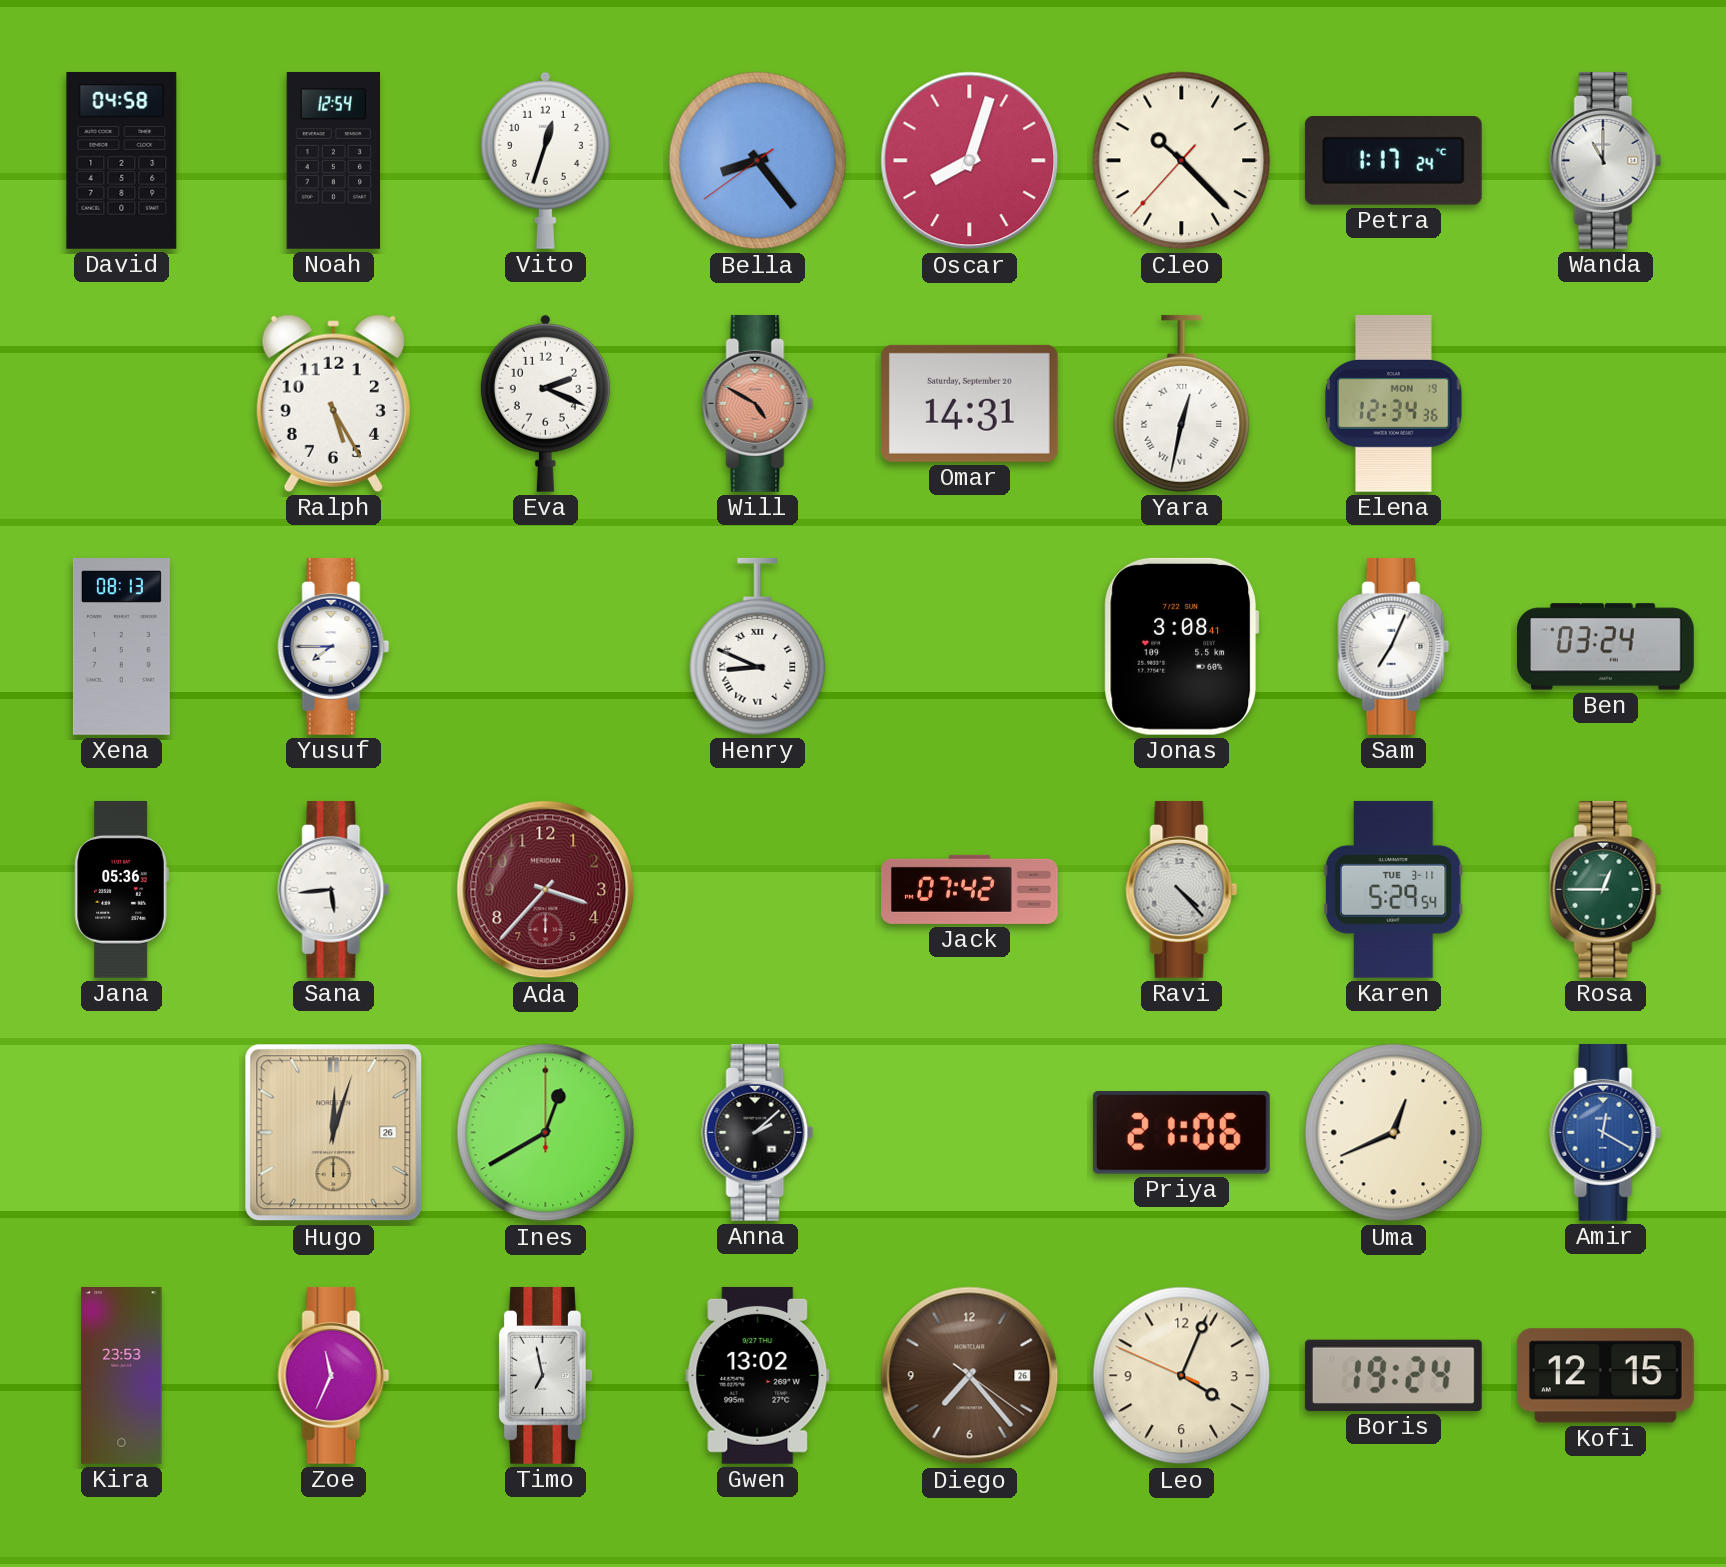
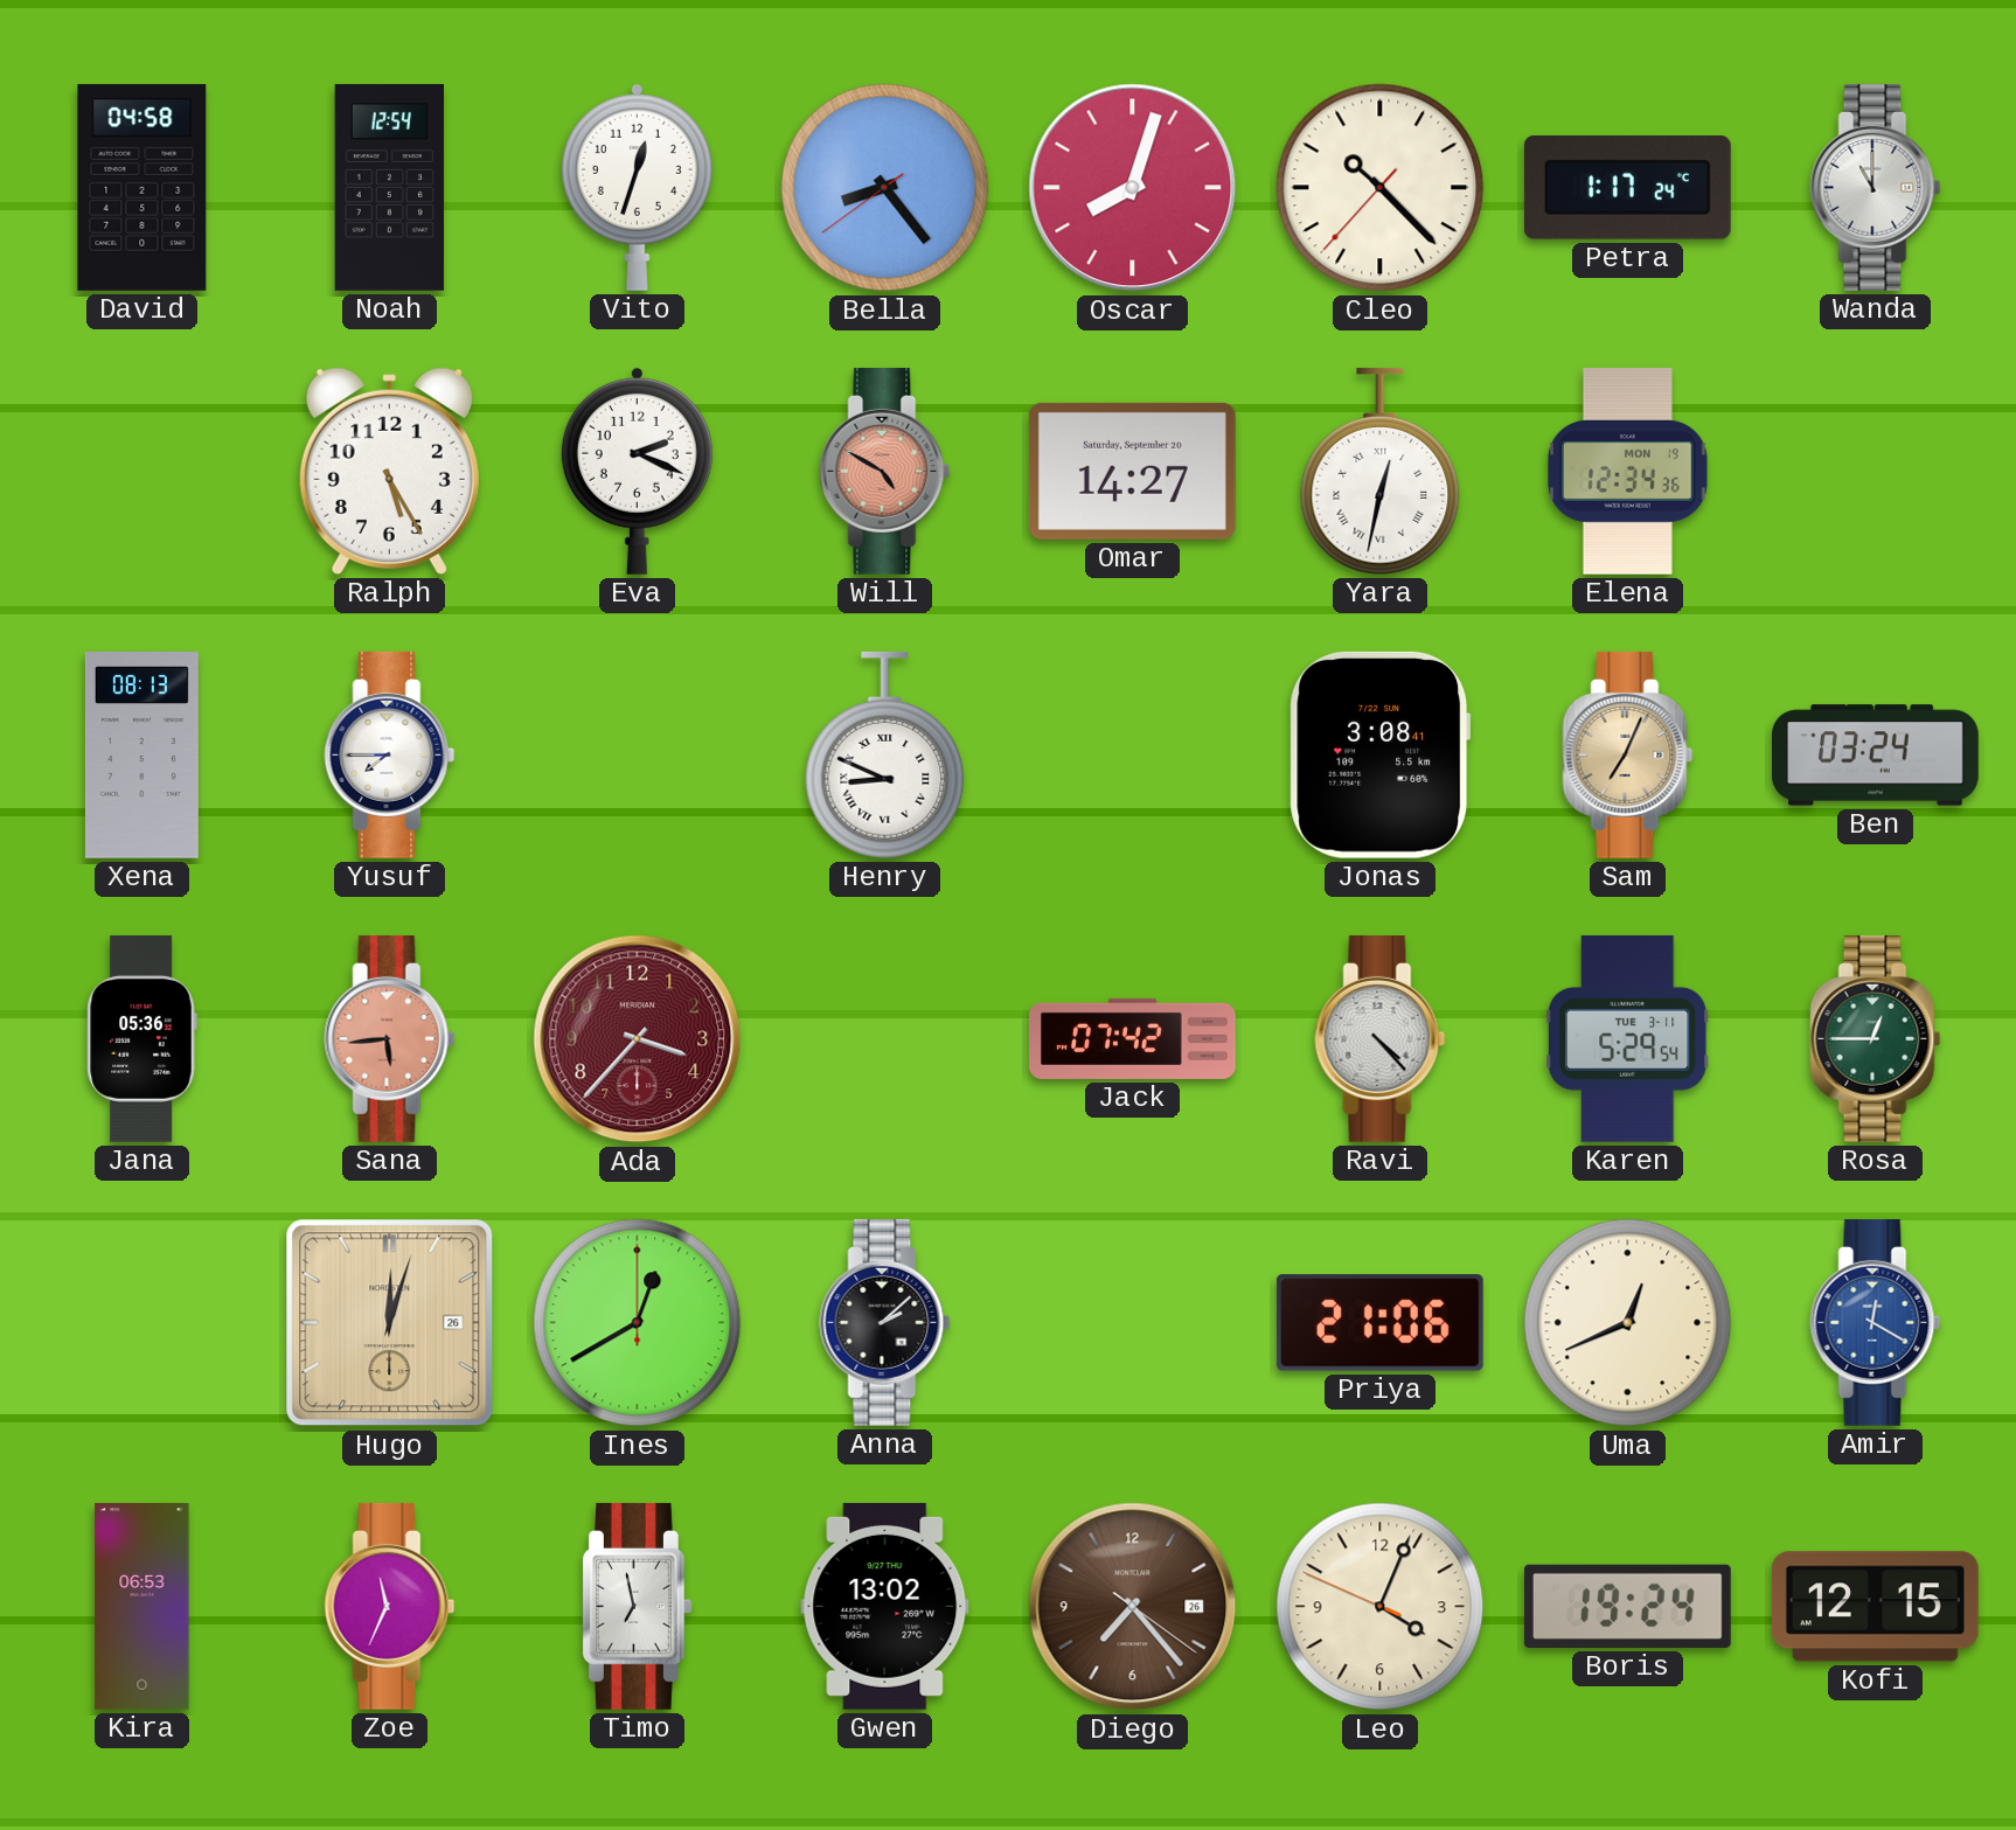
Omar: 14:31 -> 14:27
Sam dial: white -> champagne
Sana dial: white -> salmon
Kira: 23:53 -> 06:53
